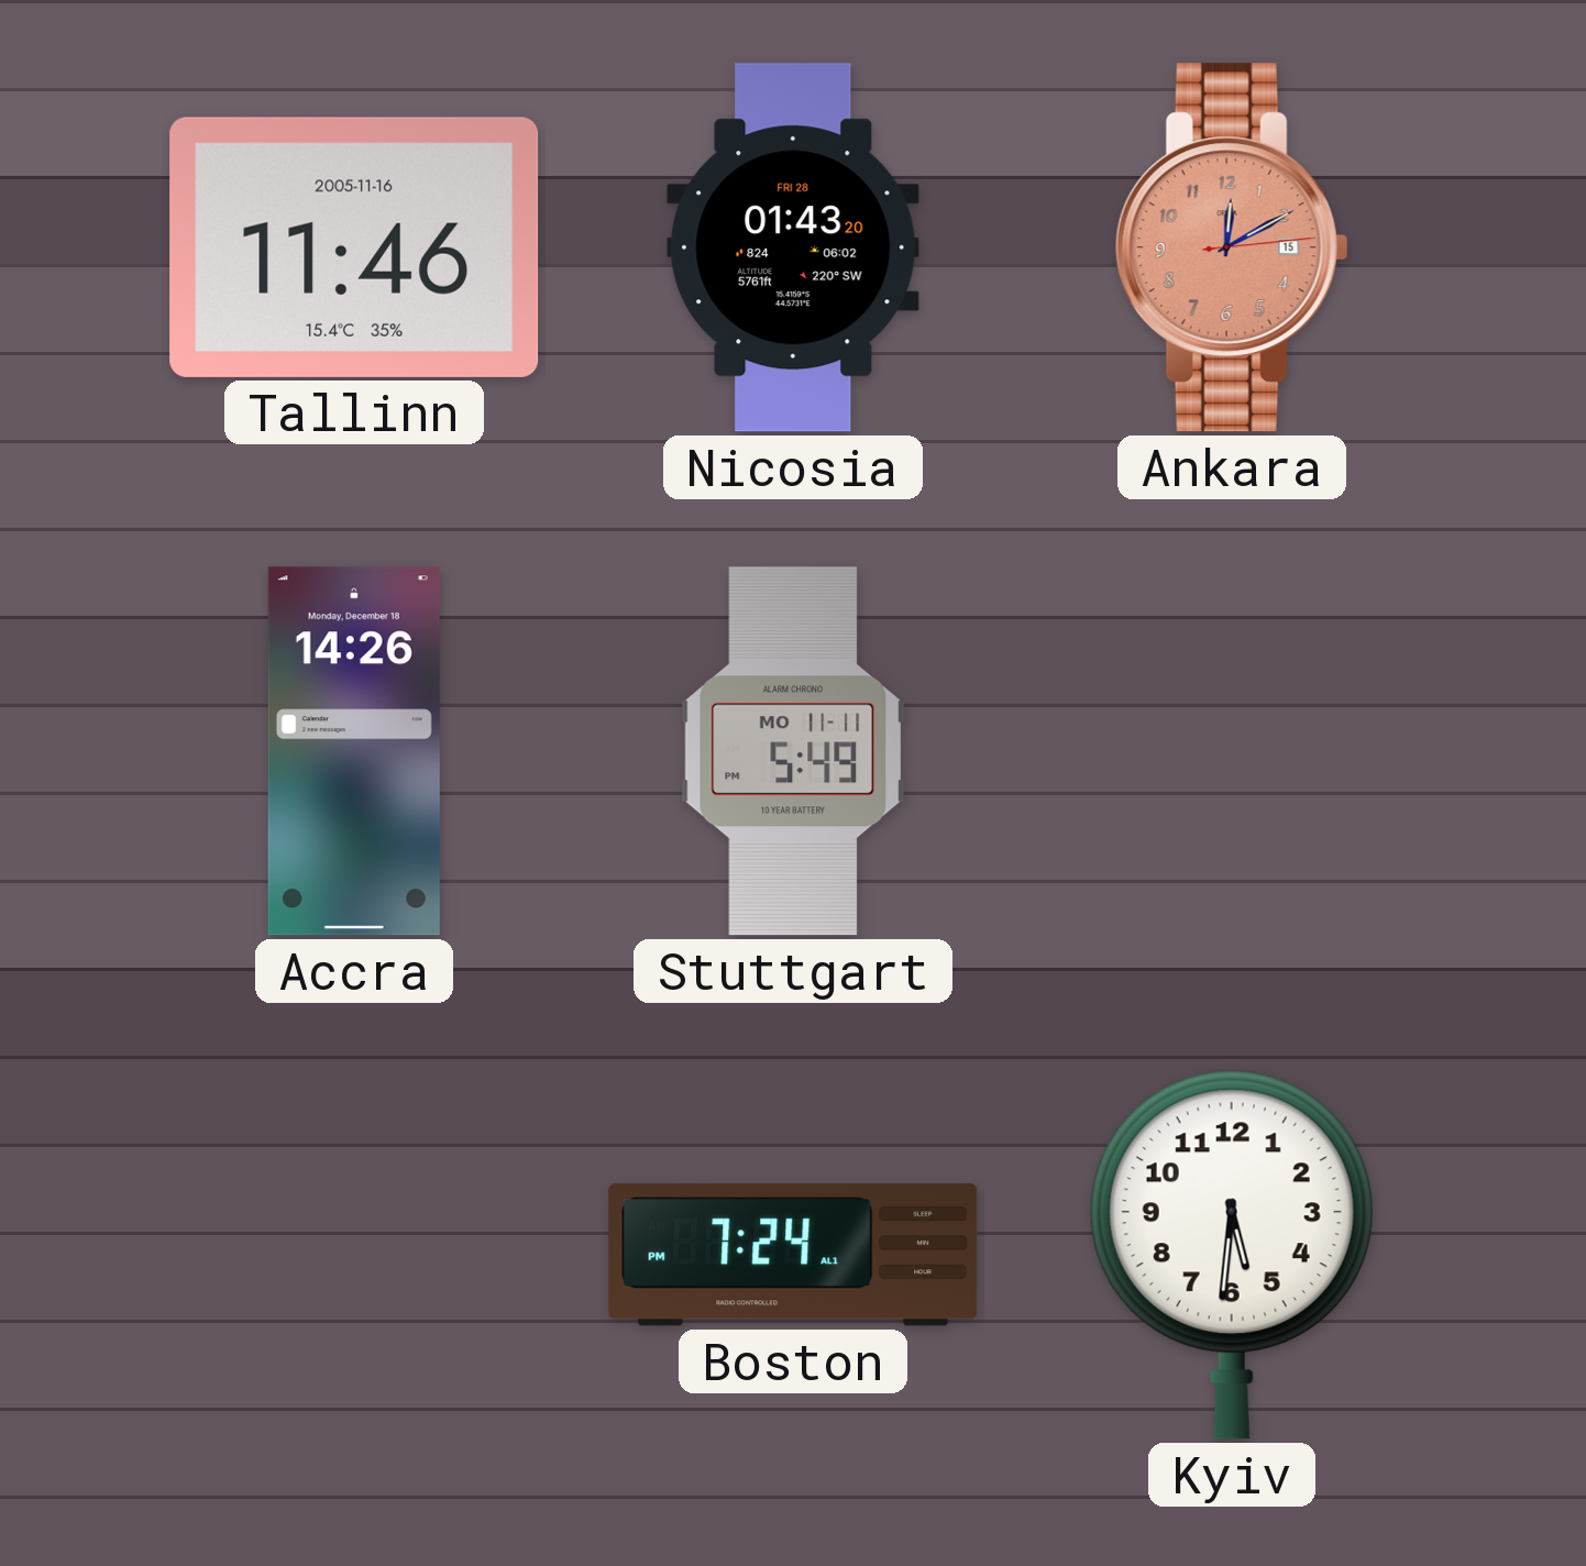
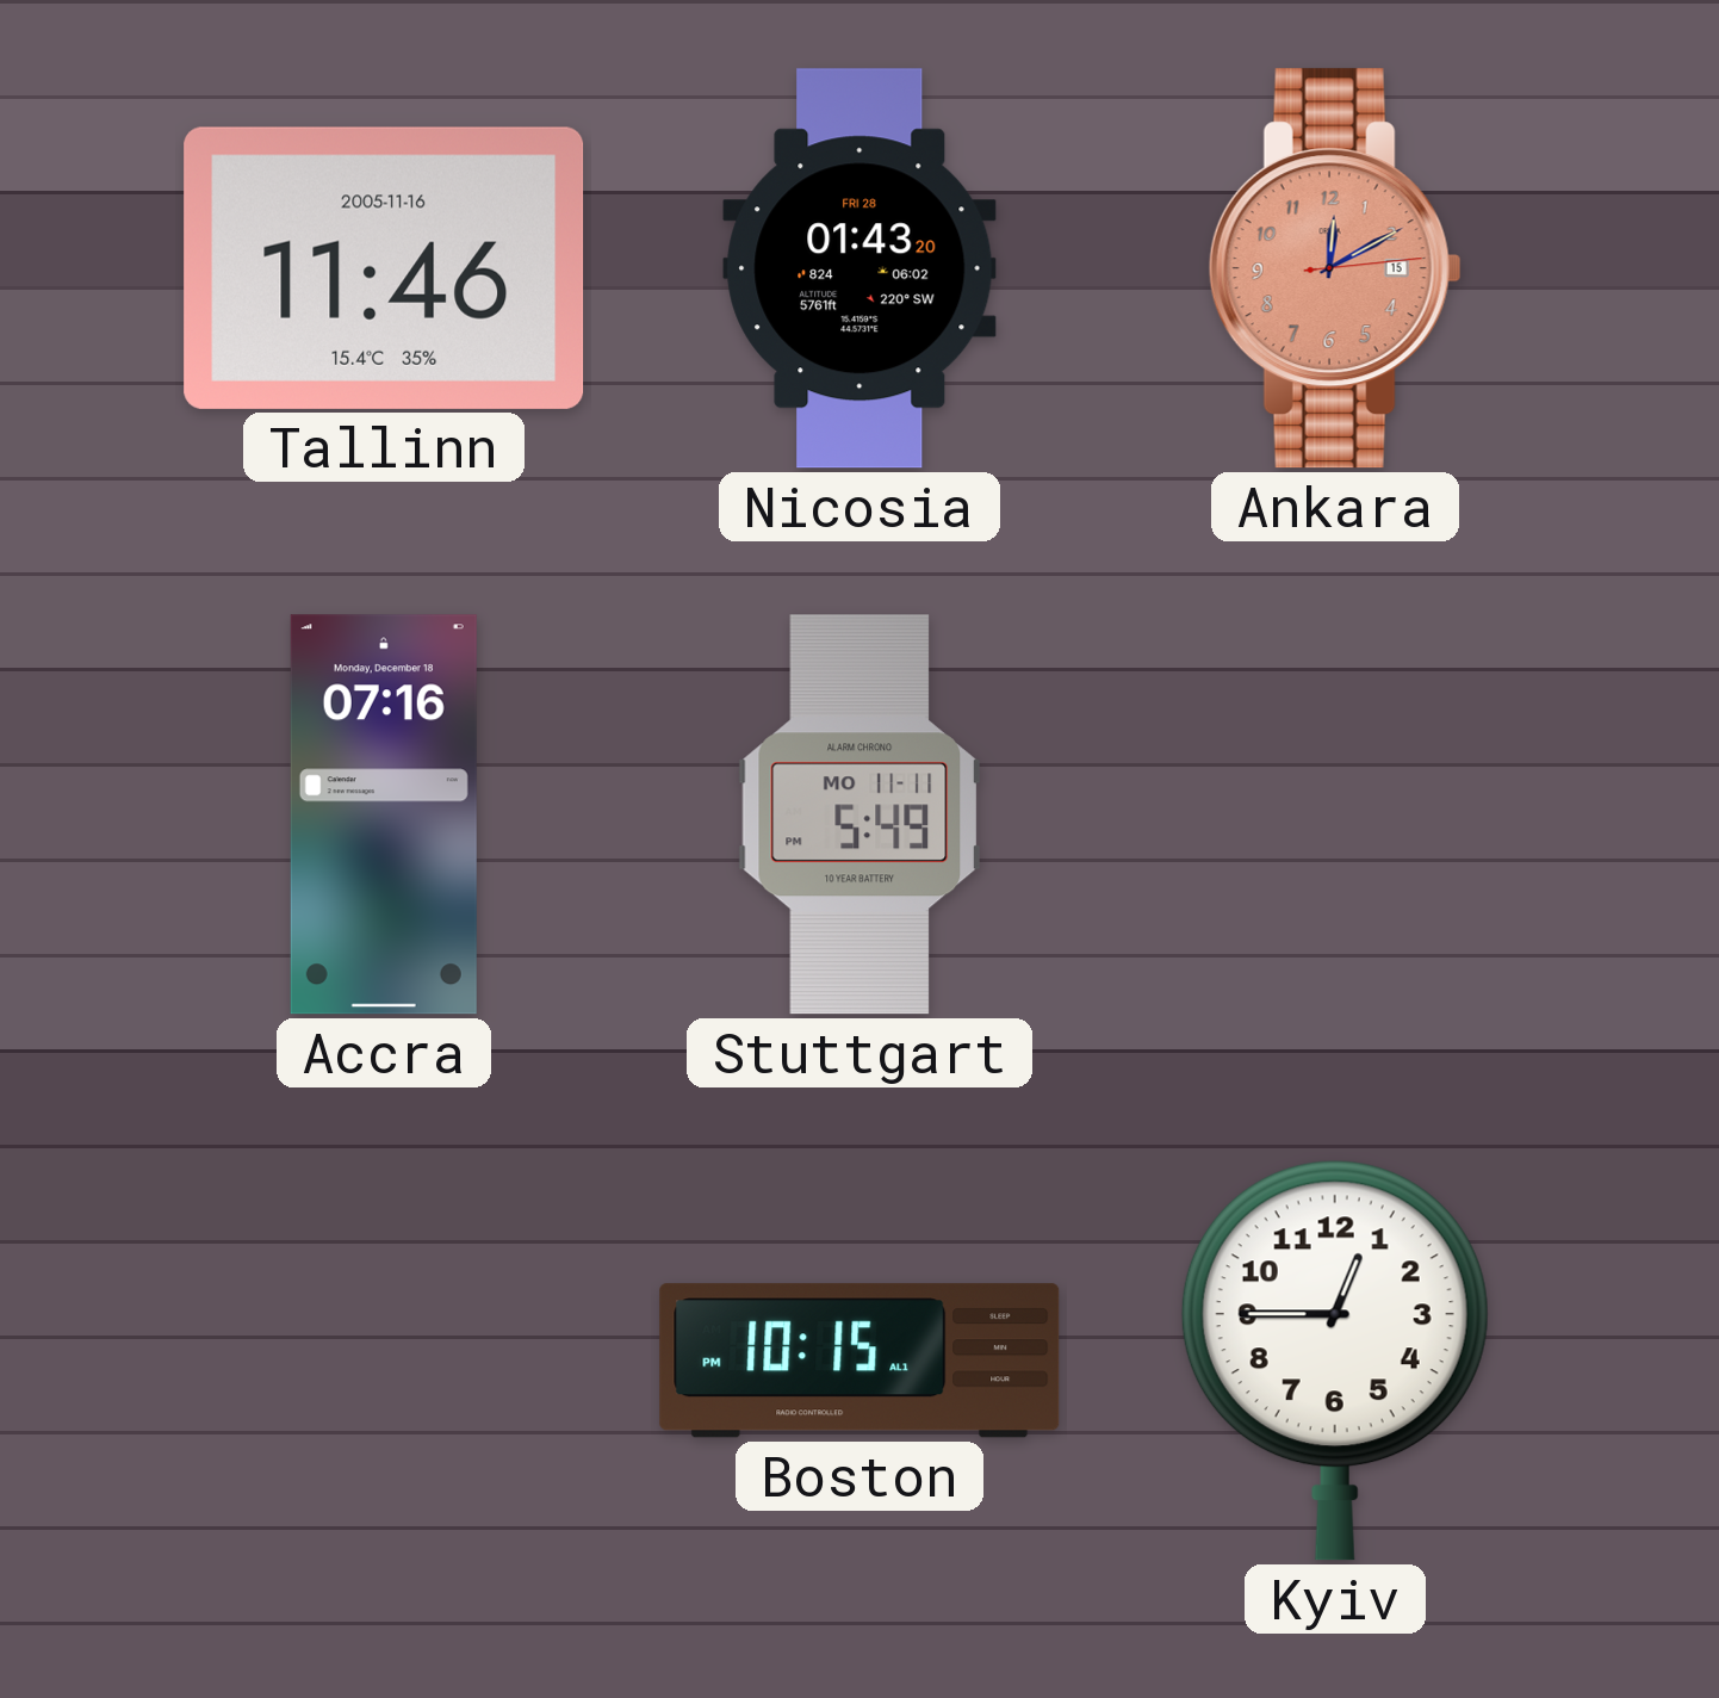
Accra: 14:26 -> 07:16
Boston: 7:24 -> 10:15
Kyiv: 5:31 -> 12:45
